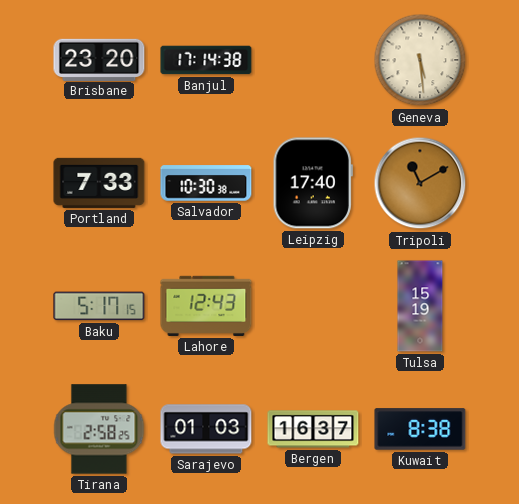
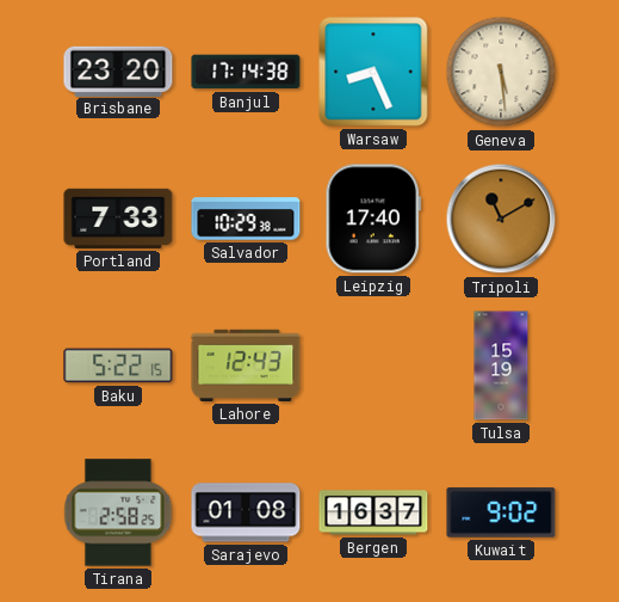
Warsaw: none -> 8:26
Salvador: 10:30 -> 10:29
Baku: 5:17 -> 5:22
Sarajevo: 01:03 -> 01:08
Kuwait: 8:38 -> 9:02
